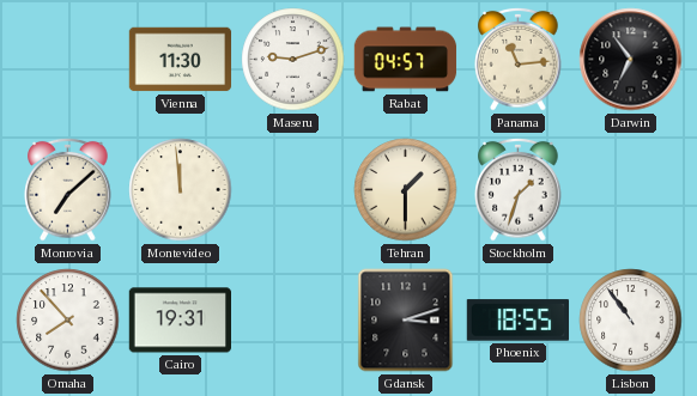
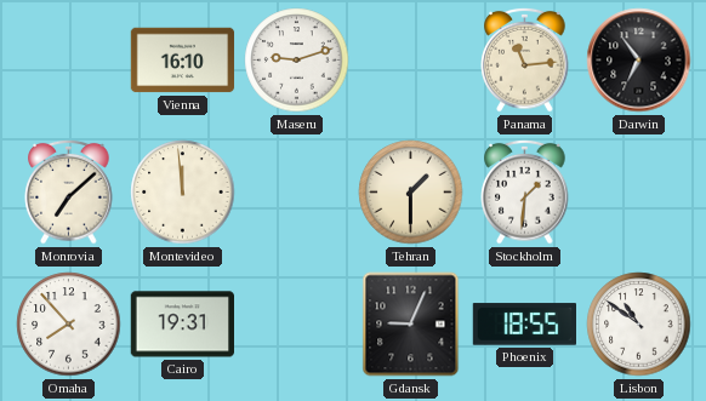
Vienna: 11:30 -> 16:10
Rabat: 04:57 -> none
Stockholm: 1:33 -> 1:31
Gdansk: 3:12 -> 9:04
Lisbon: 10:54 -> 10:51
